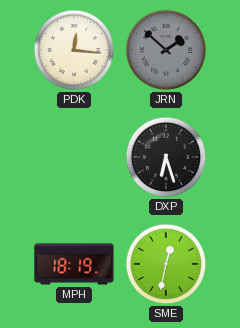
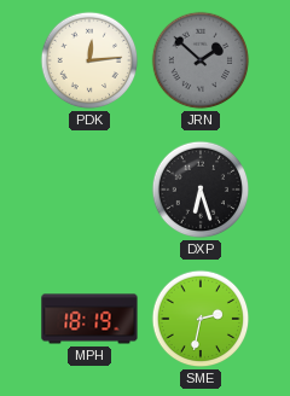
PDK: 12:16 -> 12:14
SME: 12:32 -> 2:32
